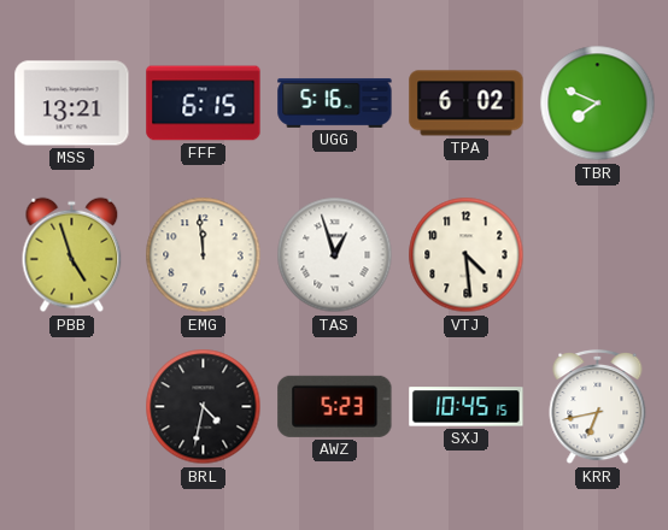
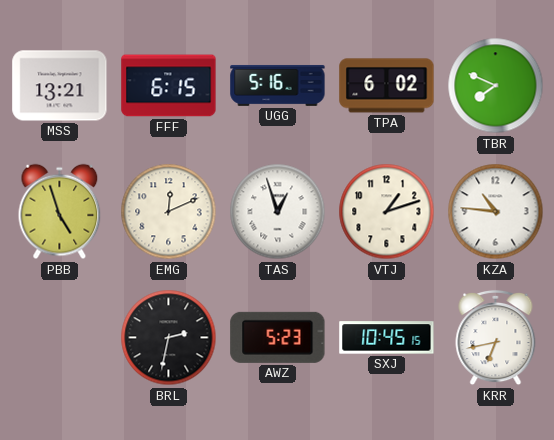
EMG: 11:59 -> 12:11
VTJ: 4:29 -> 1:12
KZA: none -> 10:46
BRL: 4:32 -> 2:32
